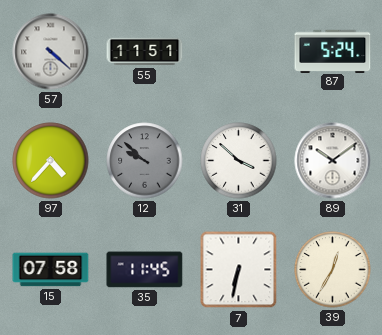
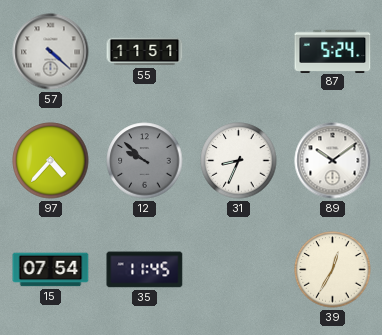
31: 3:52 -> 8:34
15: 07:58 -> 07:54
7: 6:32 -> none
